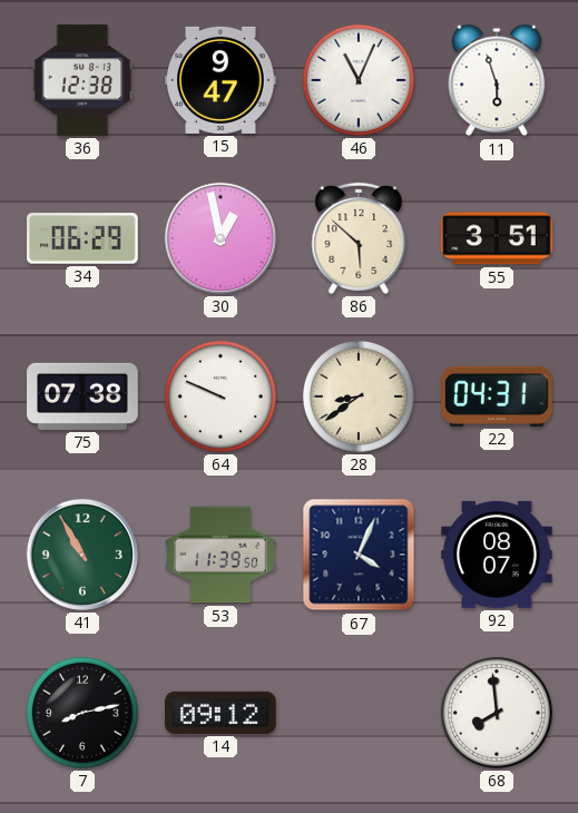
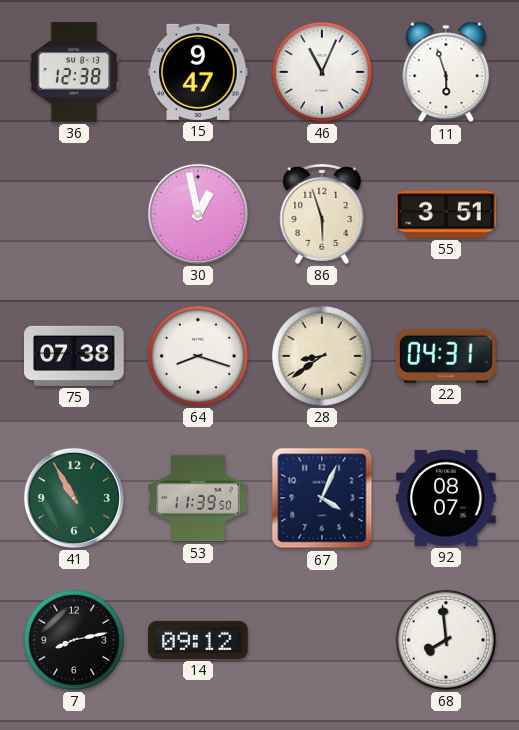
34: 06:29 -> none
86: 5:52 -> 5:57
64: 9:49 -> 8:18
